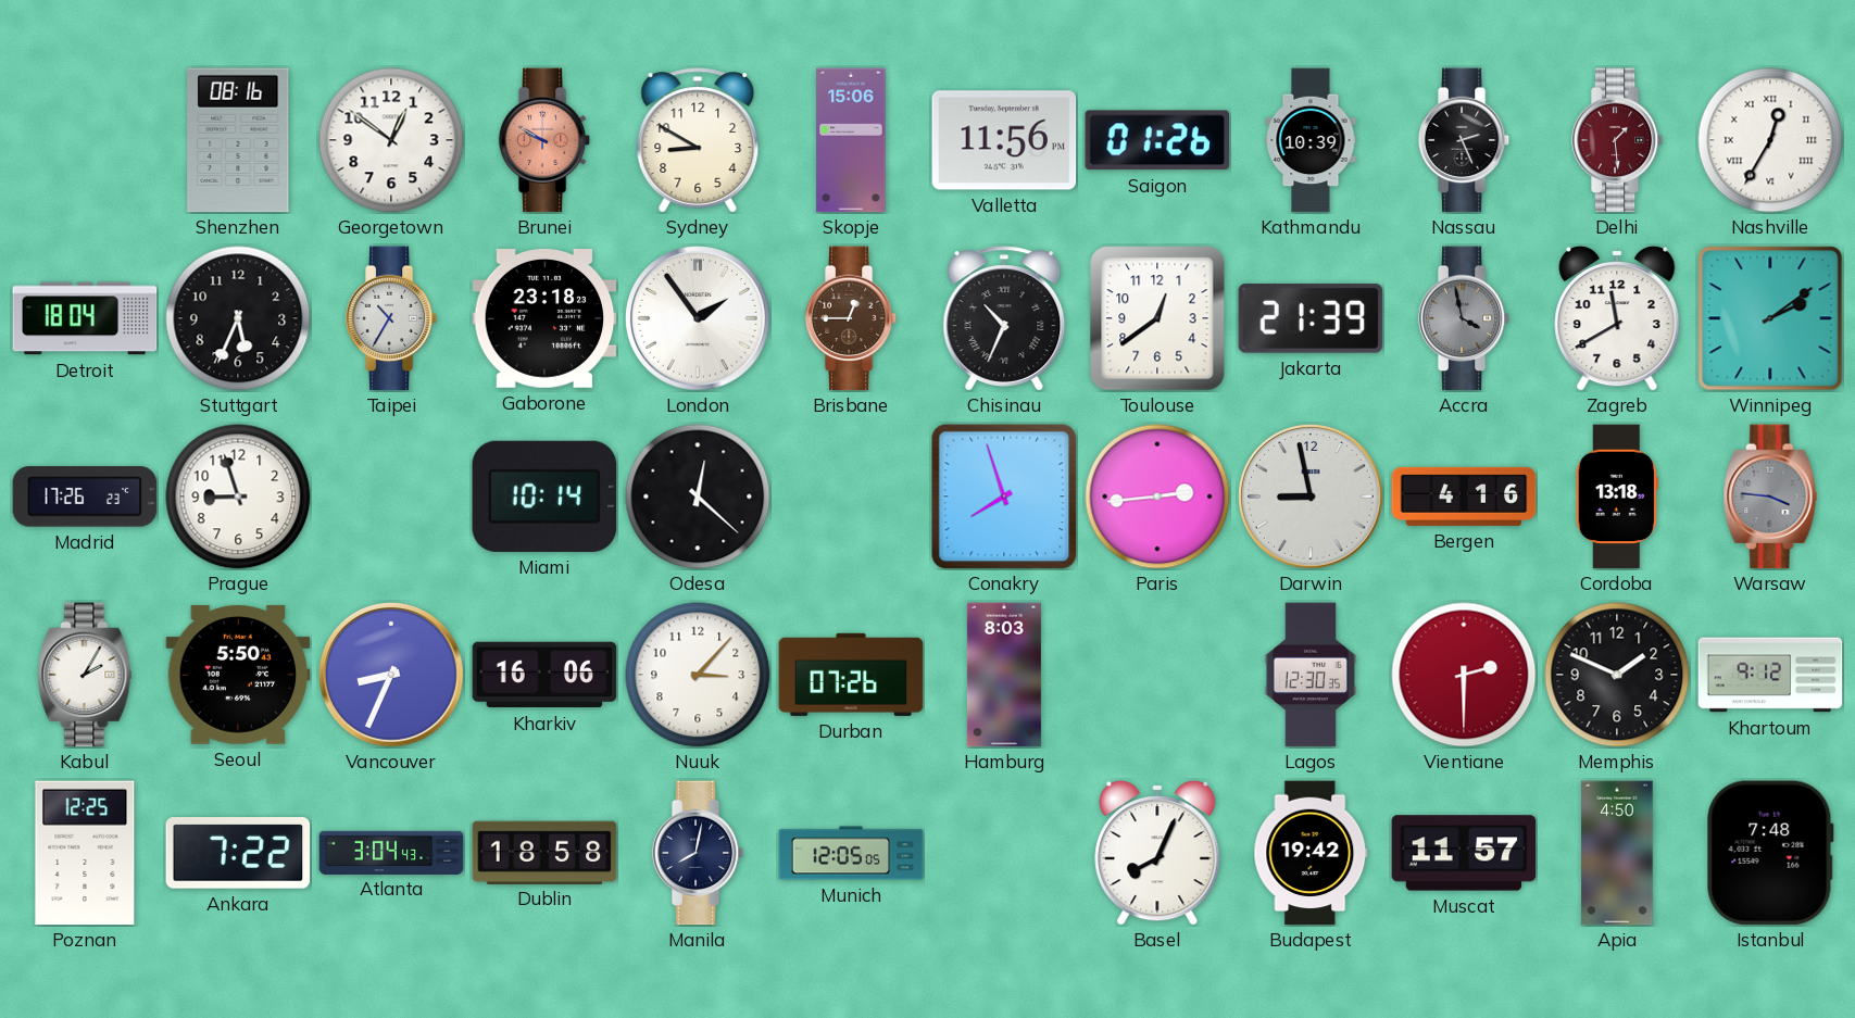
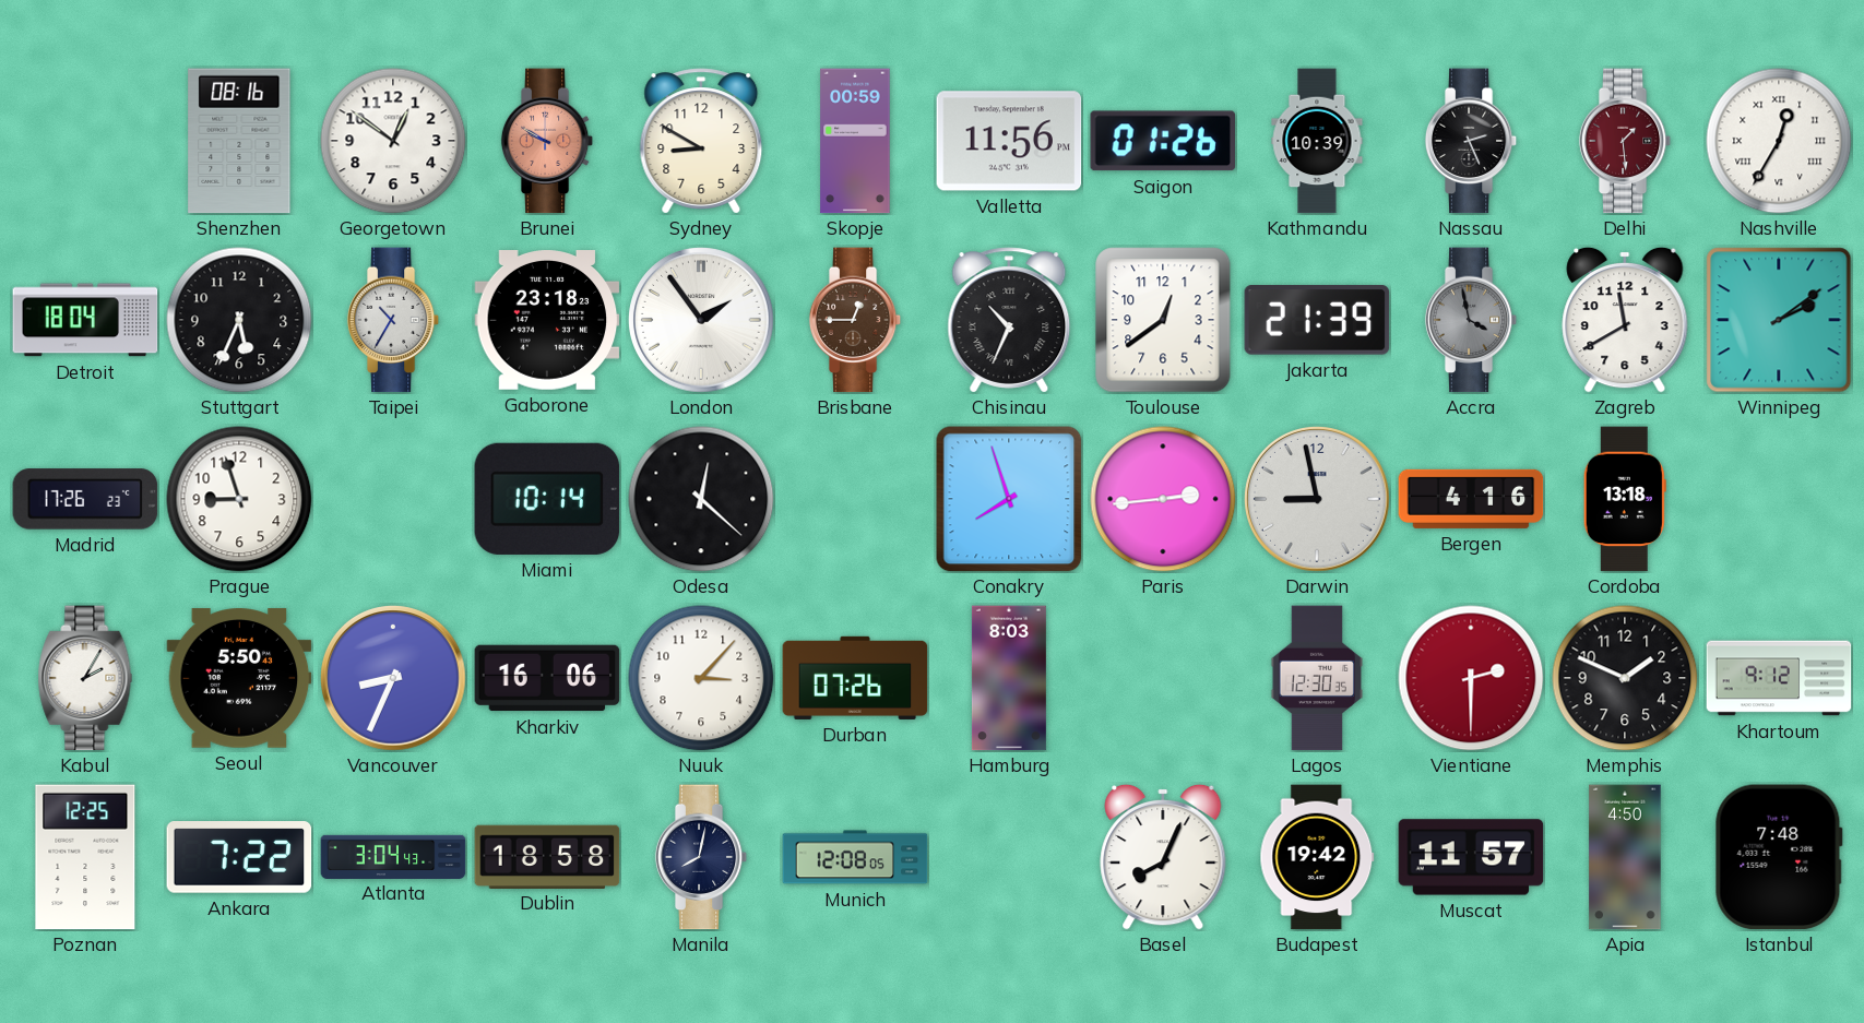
Skopje: 15:06 -> 00:59
Warsaw: 3:46 -> none
Munich: 12:05 -> 12:08
